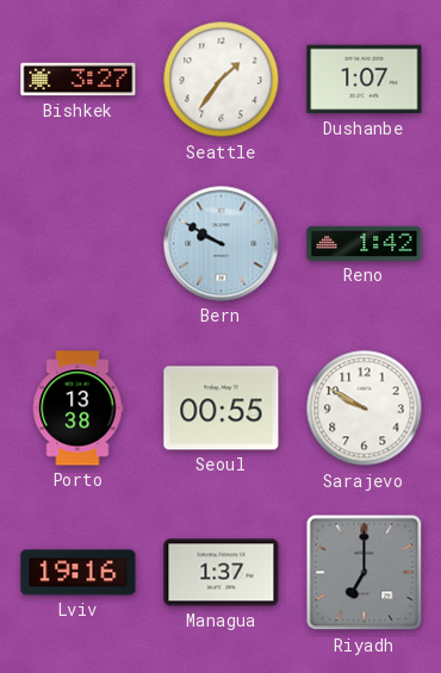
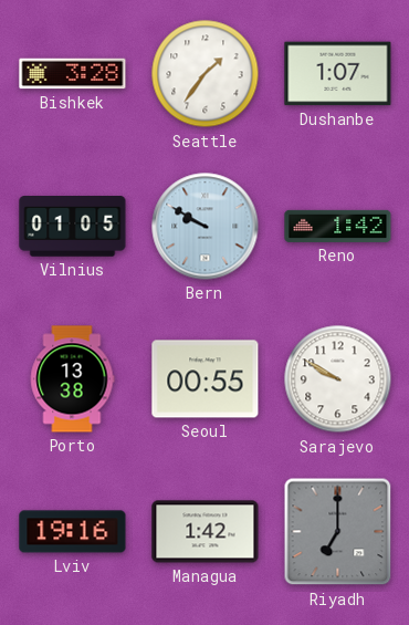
Bishkek: 3:27 -> 3:28
Vilnius: none -> 01:05
Managua: 1:37 -> 1:42
